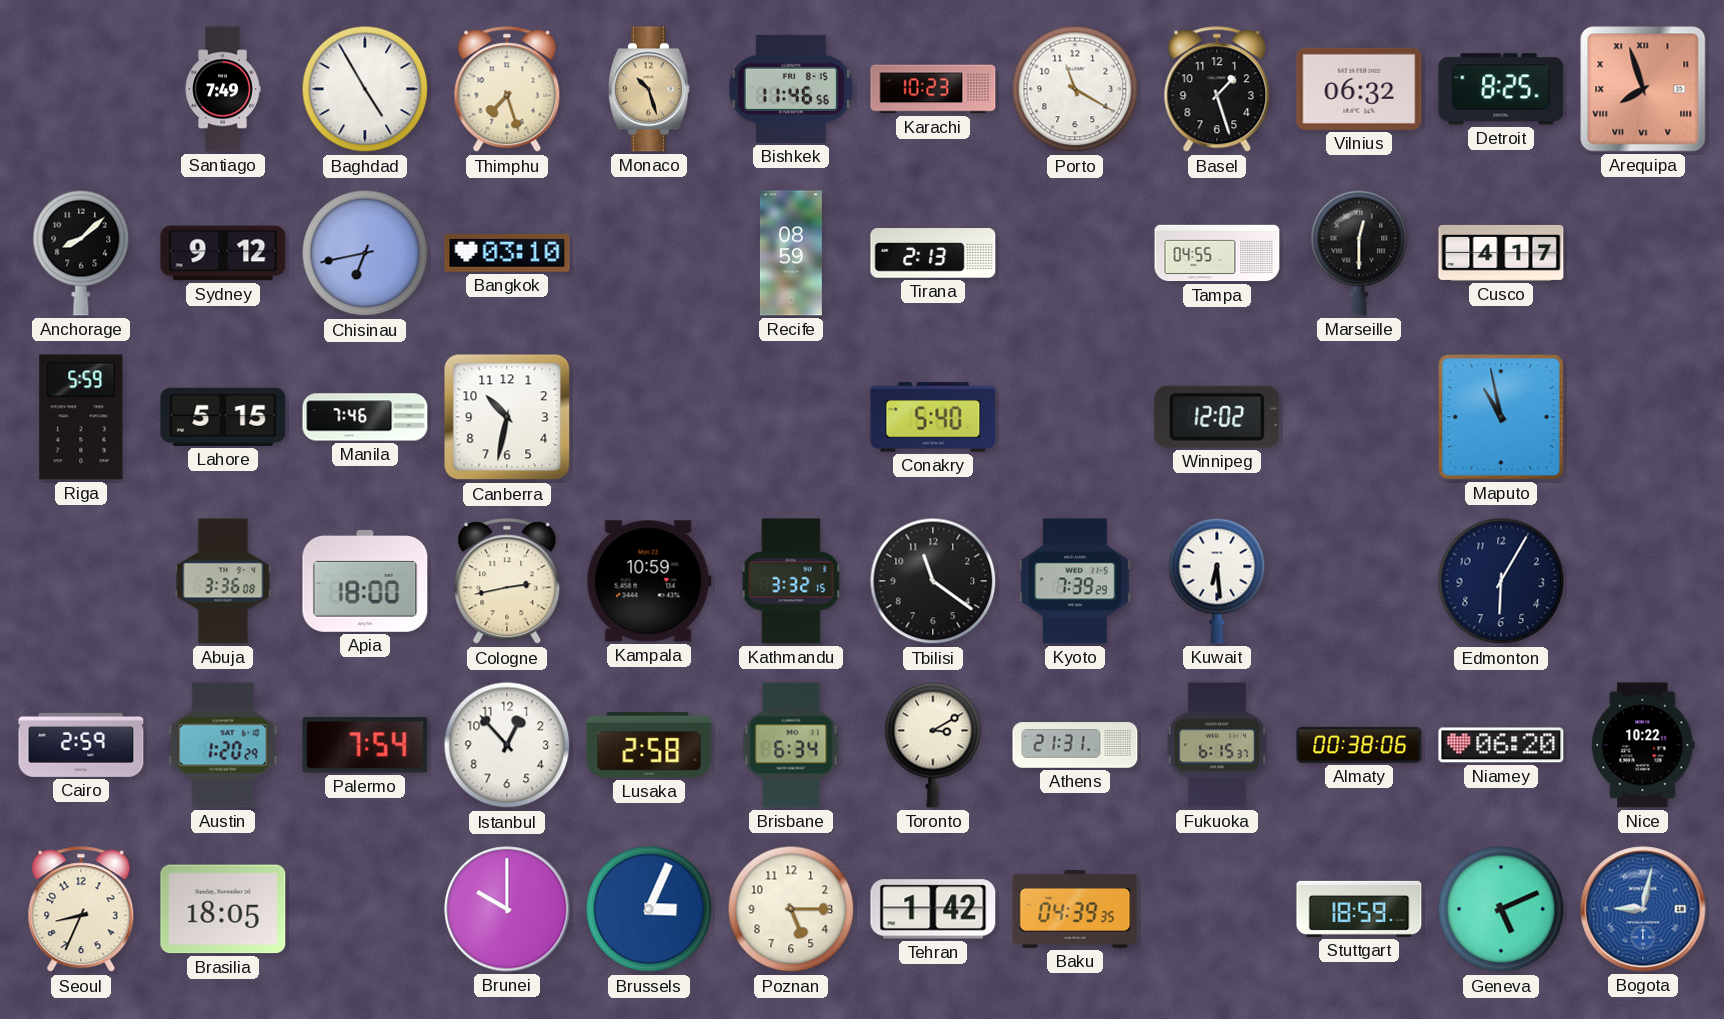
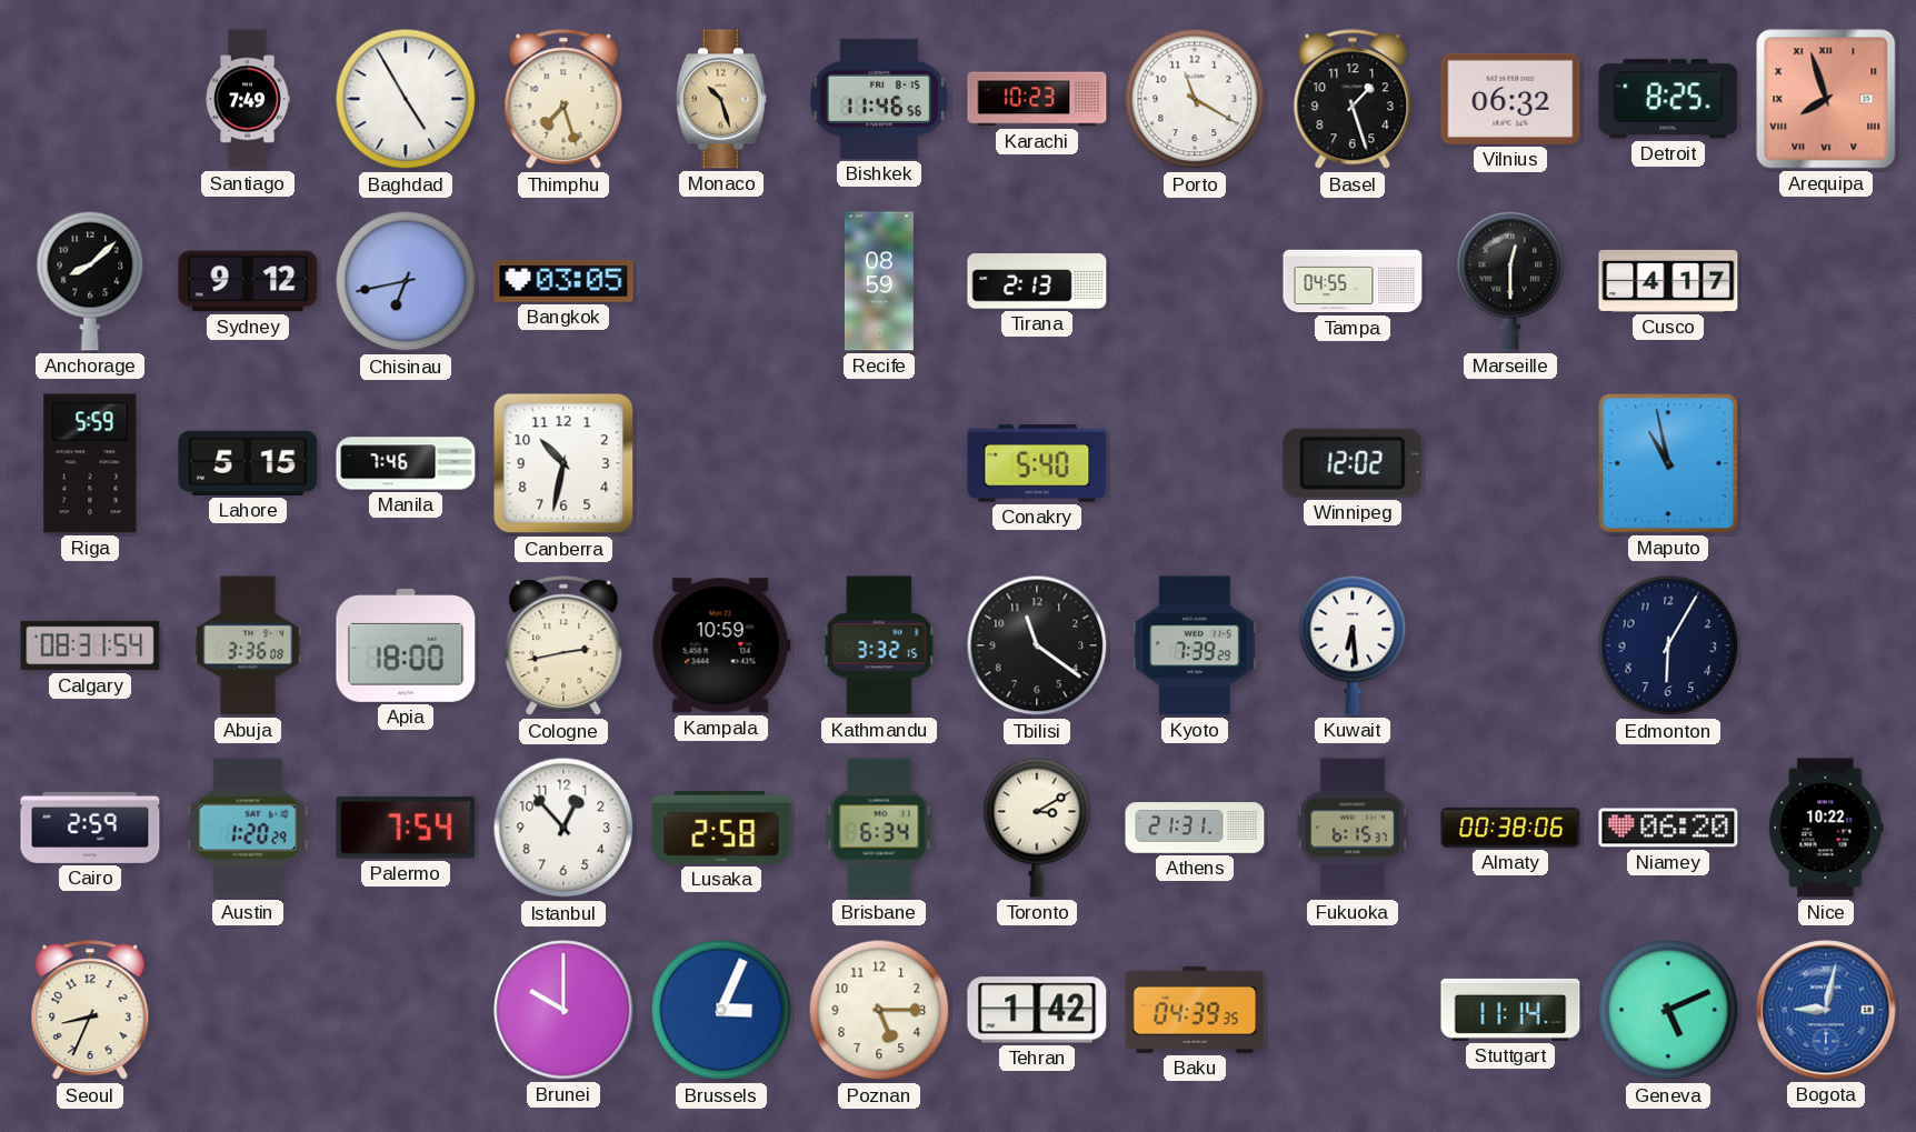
Bangkok: 03:10 -> 03:05
Calgary: none -> 08:31
Brasilia: 18:05 -> none
Stuttgart: 18:59 -> 11:14
